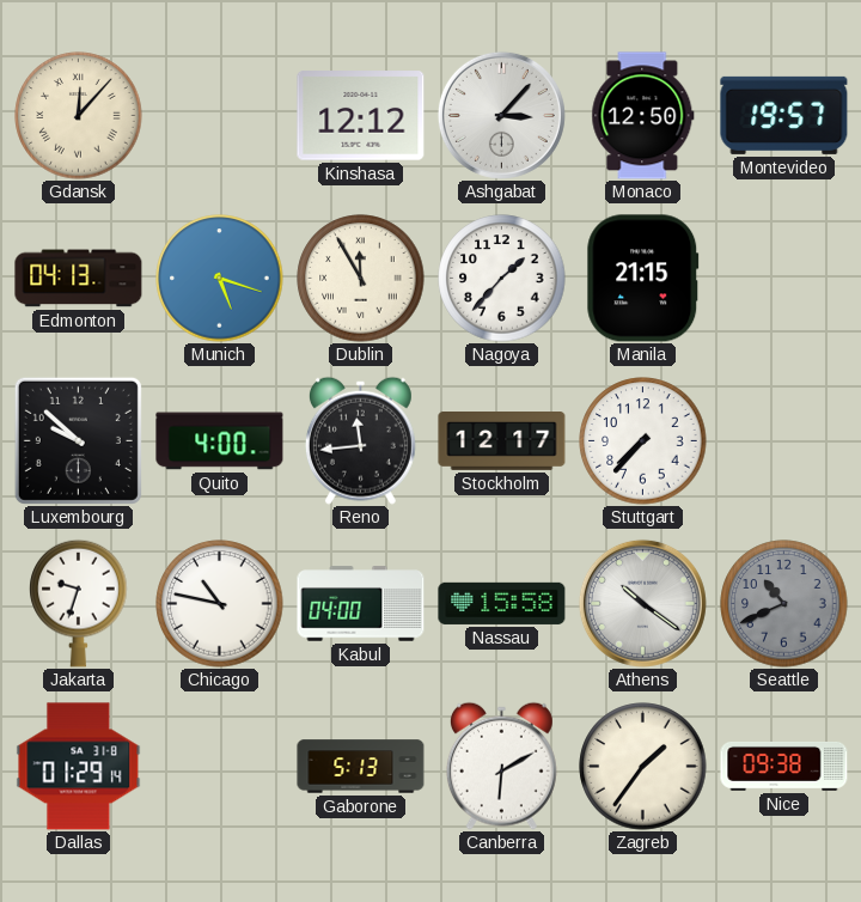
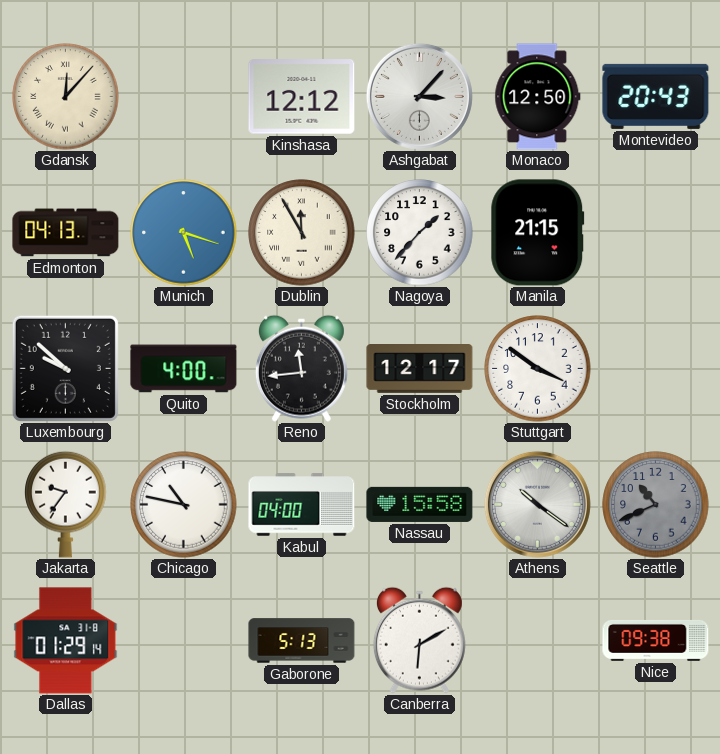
Montevideo: 19:57 -> 20:43
Stuttgart: 7:37 -> 3:51
Jakarta: 9:33 -> 9:36
Zagreb: 1:36 -> none
